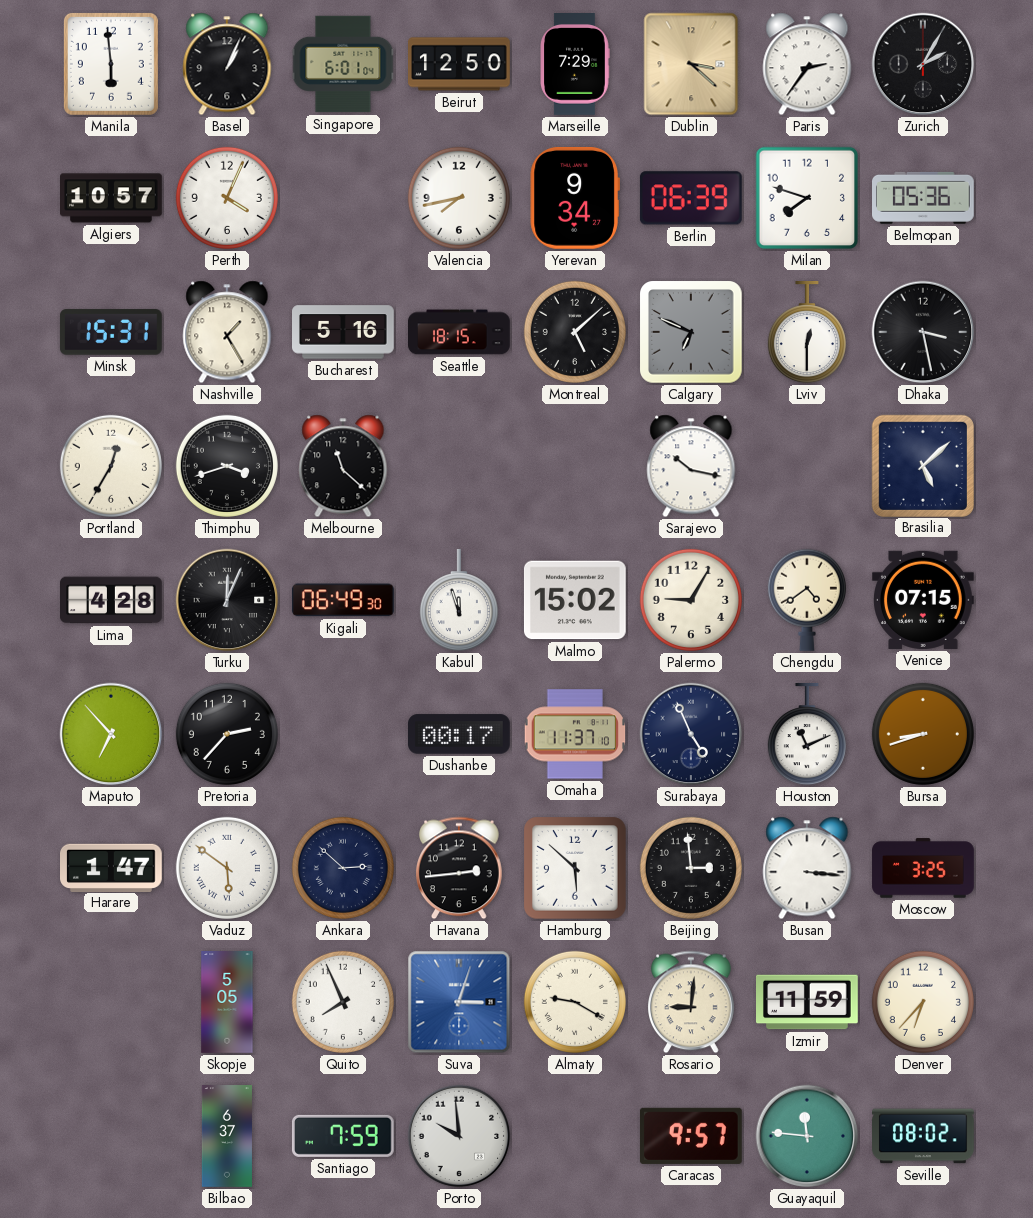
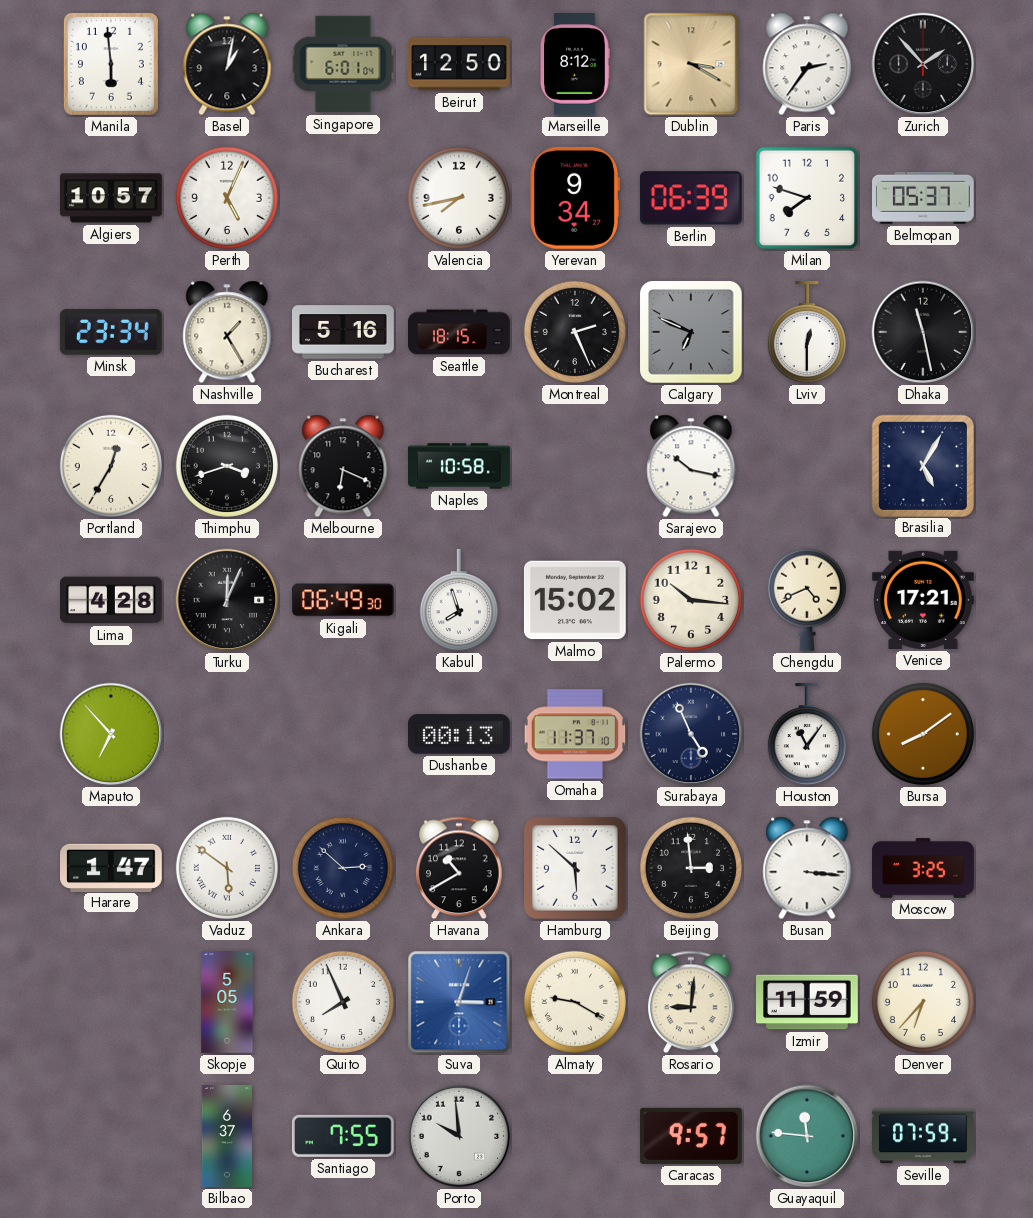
Basel: 1:04 -> 1:02
Marseille: 7:29 -> 8:12
Dublin: 3:22 -> 3:20
Zurich: 2:05 -> 1:53
Perth: 4:04 -> 5:04
Belmopan: 05:36 -> 05:37
Minsk: 15:31 -> 23:34
Montreal: 5:08 -> 2:26
Dhaka: 3:28 -> 11:28
Melbourne: 11:22 -> 6:19
Naples: none -> 10:58
Brasilia: 5:08 -> 5:05
Kabul: 11:57 -> 7:57
Palermo: 9:05 -> 10:16
Chengdu: 4:39 -> 4:41
Venice: 07:15 -> 17:21
Pretoria: 2:37 -> none
Dushanbe: 00:17 -> 00:13
Houston: 11:11 -> 11:06
Bursa: 8:42 -> 8:09
Havana: 2:44 -> 10:40
Santiago: 7:59 -> 7:55
Seville: 08:02 -> 07:59
